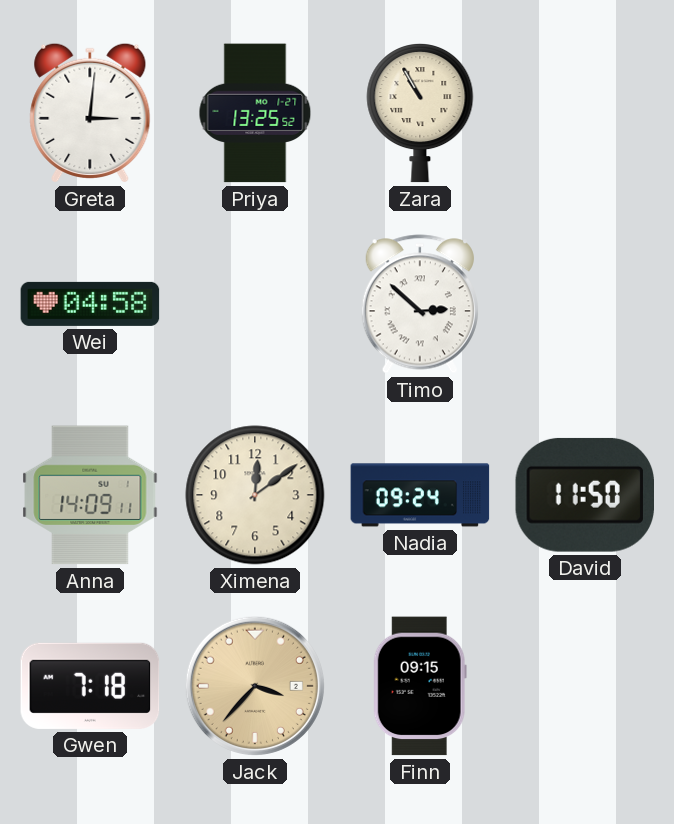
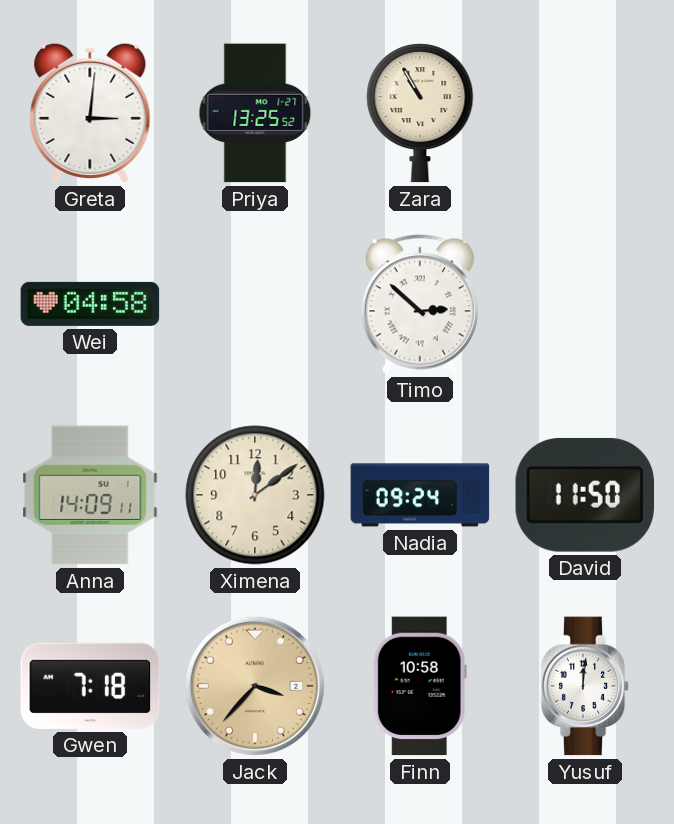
Finn: 09:15 -> 10:58
Yusuf: none -> 12:01
